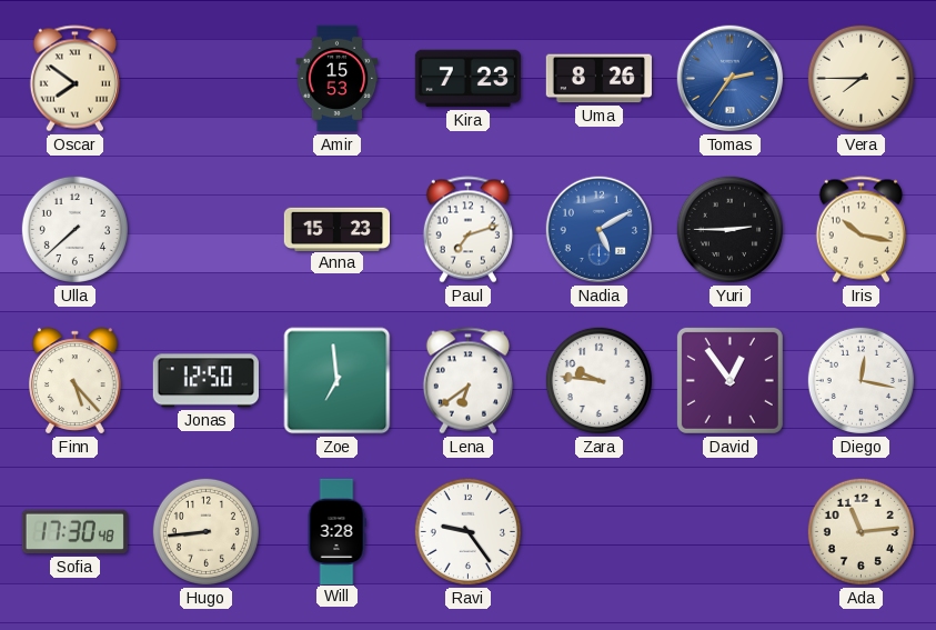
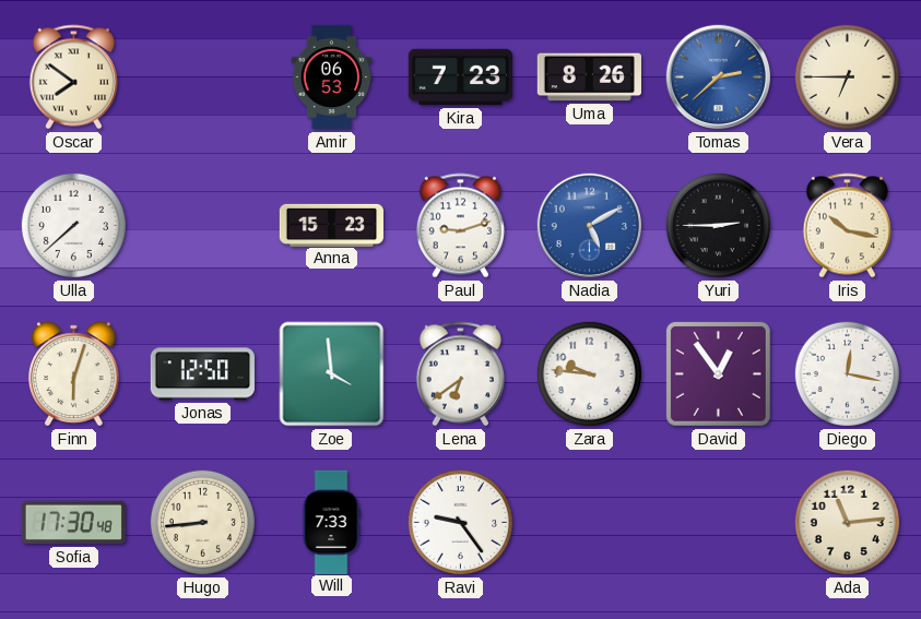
Amir: 15:53 -> 06:53
Tomas: 2:36 -> 2:38
Vera: 7:45 -> 6:45
Paul: 7:12 -> 9:12
Finn: 5:23 -> 6:03
Zoe: 6:59 -> 3:59
Will: 3:28 -> 7:33
